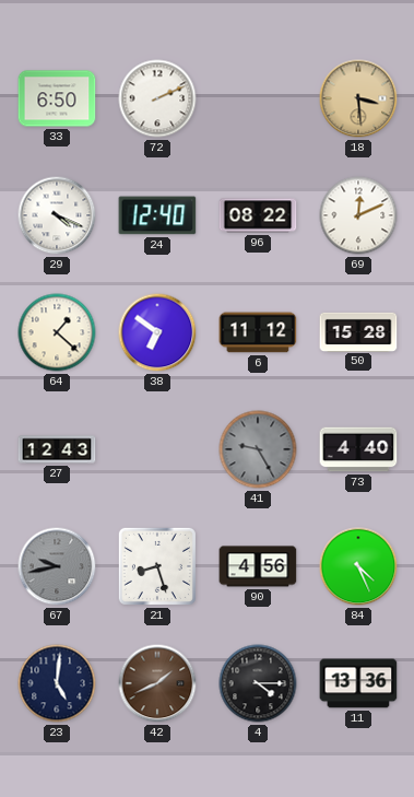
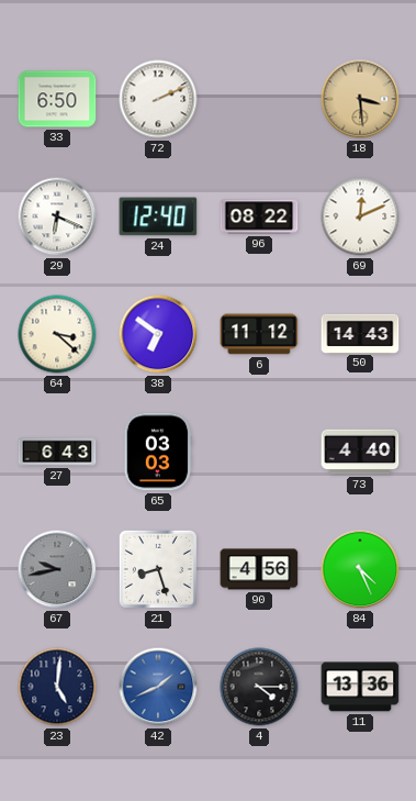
29: 4:19 -> 6:19
64: 1:22 -> 3:22
50: 15:28 -> 14:43
27: 12:43 -> 6:43
65: none -> 03:03
41: 9:25 -> none
42 dial: brown -> blue
